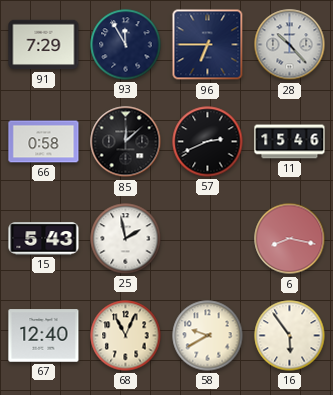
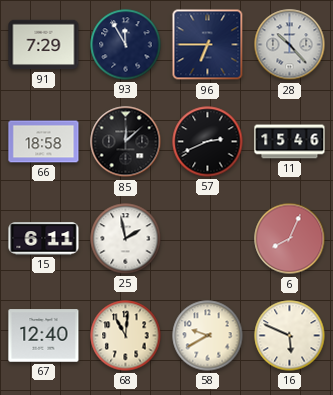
66: 0:58 -> 18:58
15: 5:43 -> 6:11
6: 8:17 -> 8:04
68: 11:04 -> 11:01
16: 5:54 -> 5:49
